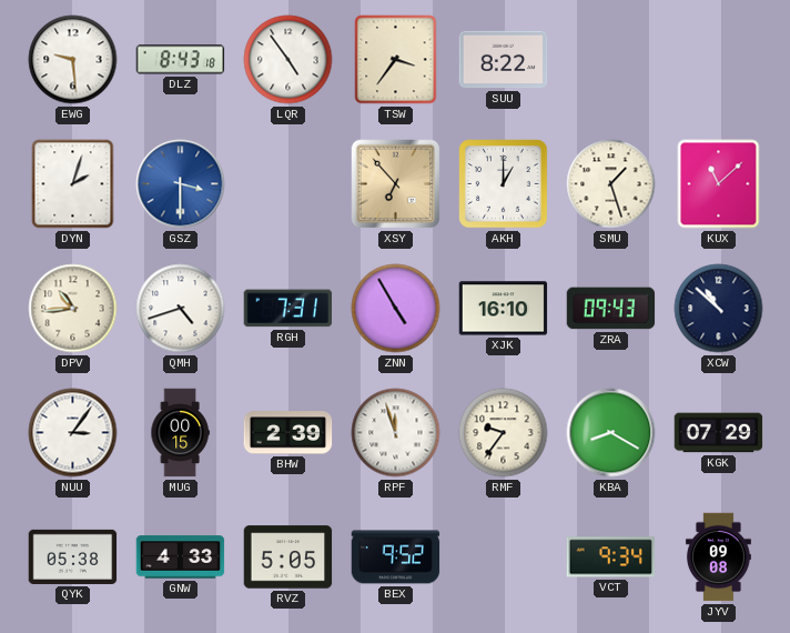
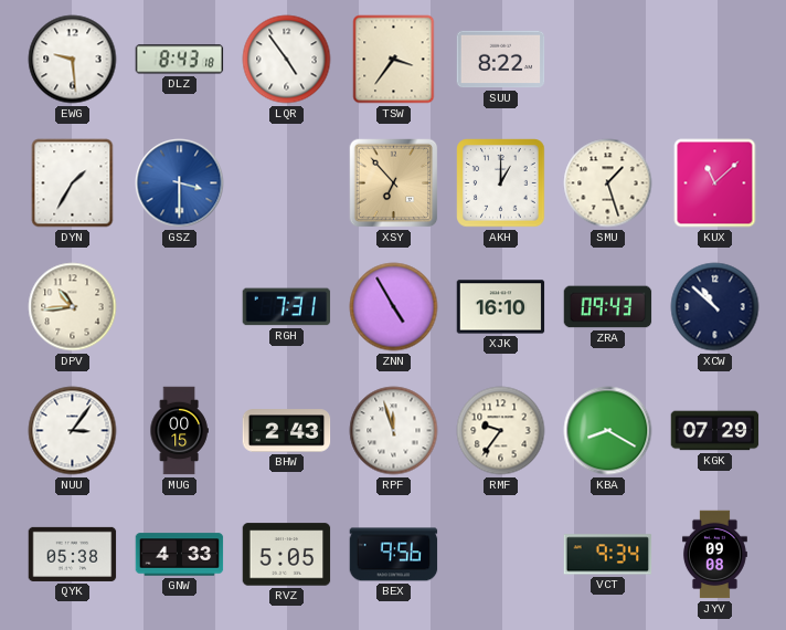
DYN: 2:03 -> 1:35
QMH: 4:42 -> none
BHW: 2:39 -> 2:43
BEX: 9:52 -> 9:56
